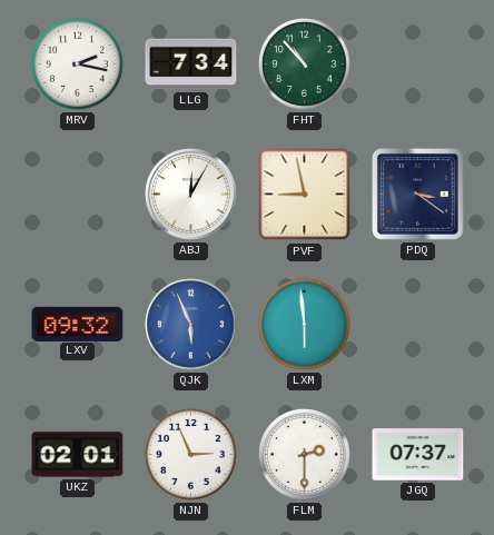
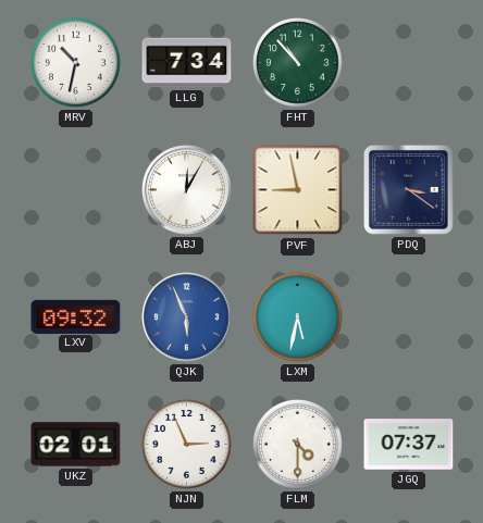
MRV: 2:17 -> 10:32
LXM: 5:59 -> 5:32
FLM: 2:30 -> 4:30
